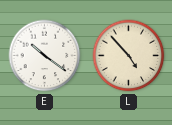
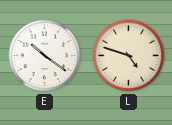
L: 4:53 -> 4:48
